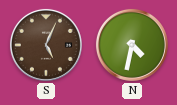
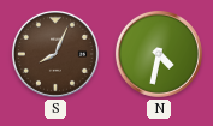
S: 5:04 -> 8:04
